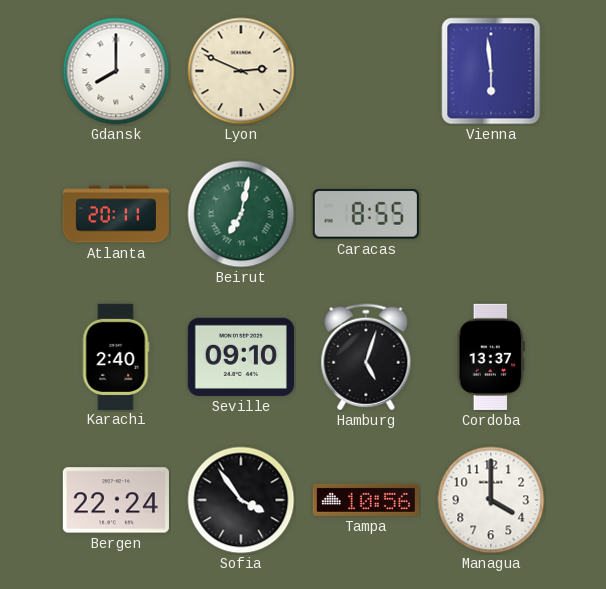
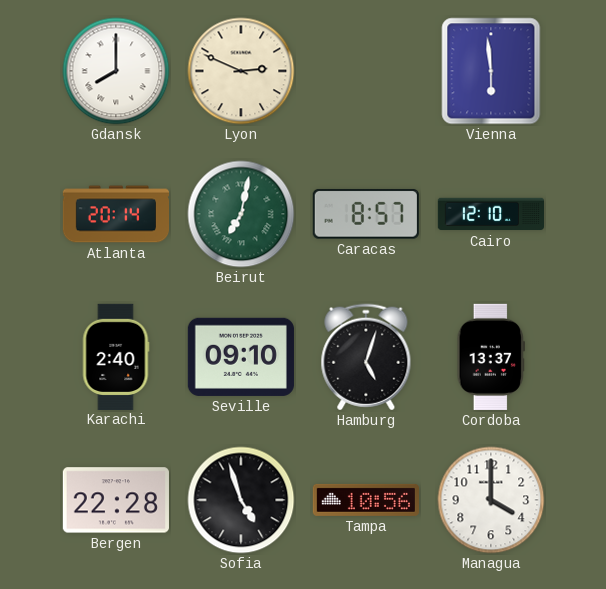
Atlanta: 20:11 -> 20:14
Caracas: 8:55 -> 8:57
Cairo: none -> 12:10
Bergen: 22:24 -> 22:28
Sofia: 3:54 -> 4:57
